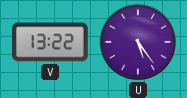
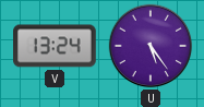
V: 13:22 -> 13:24
